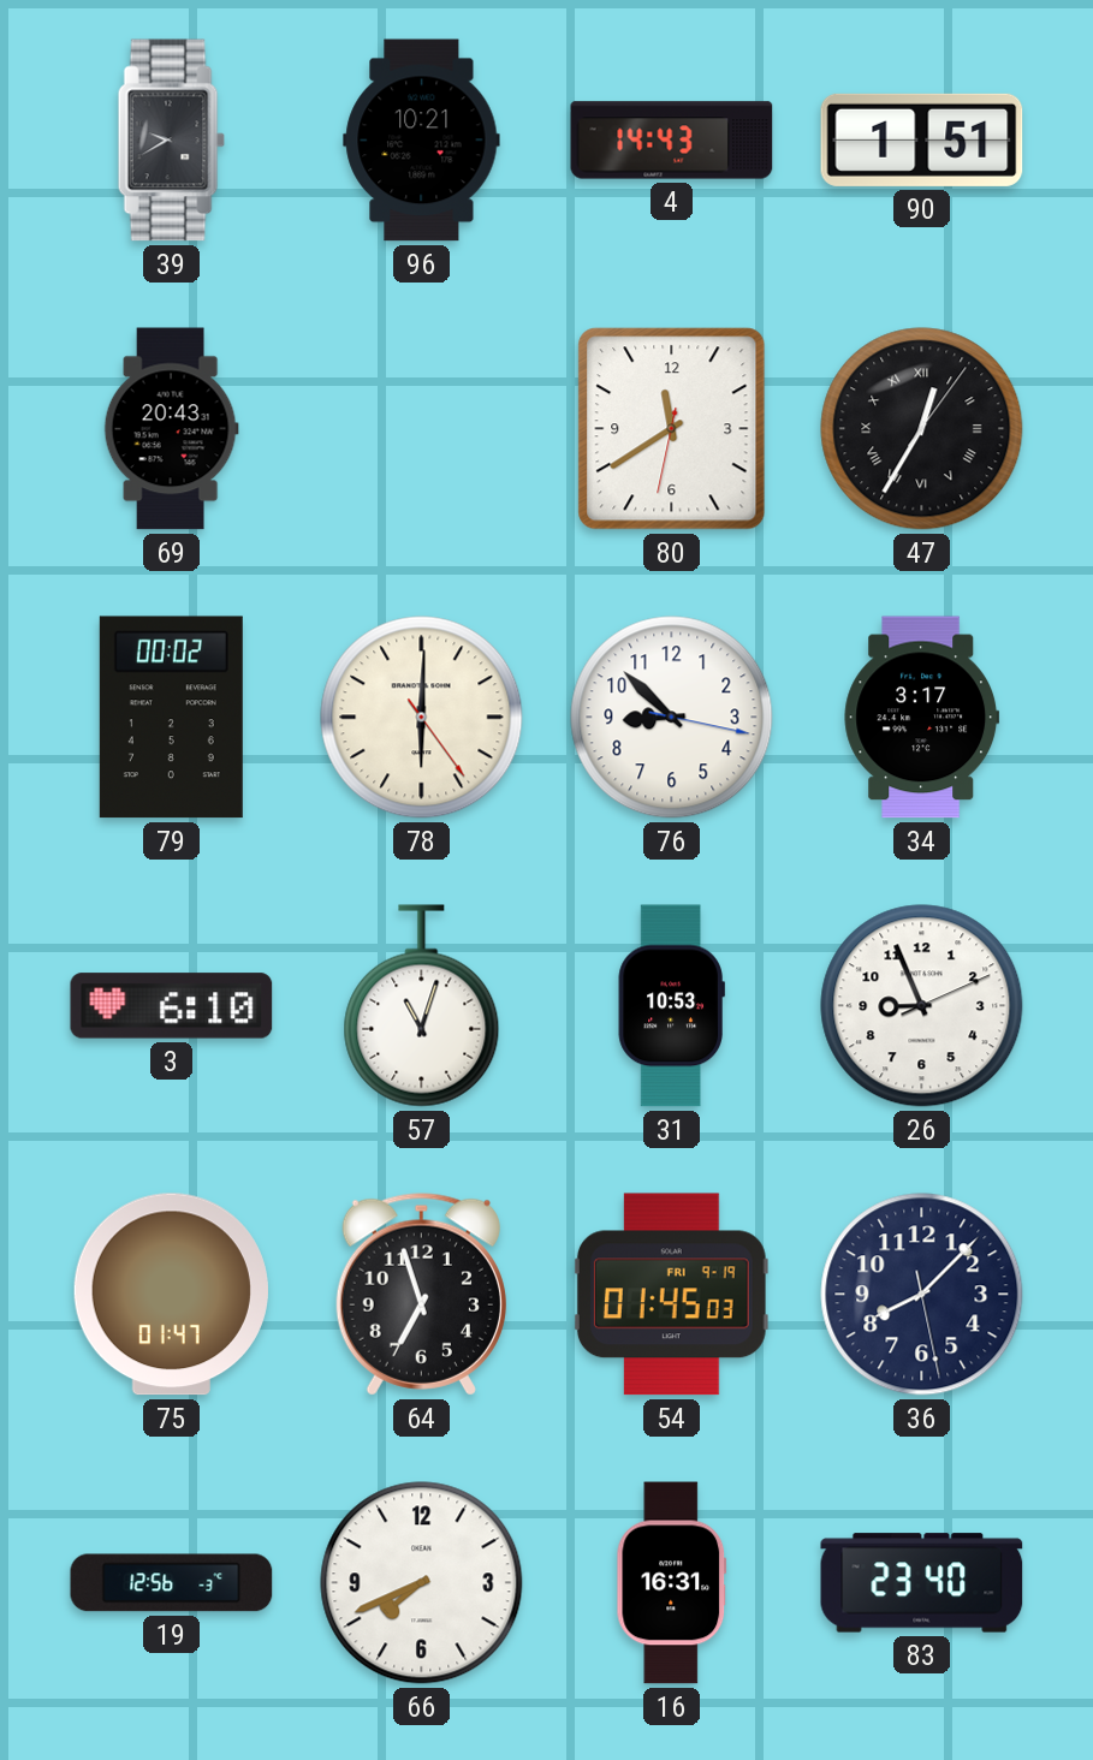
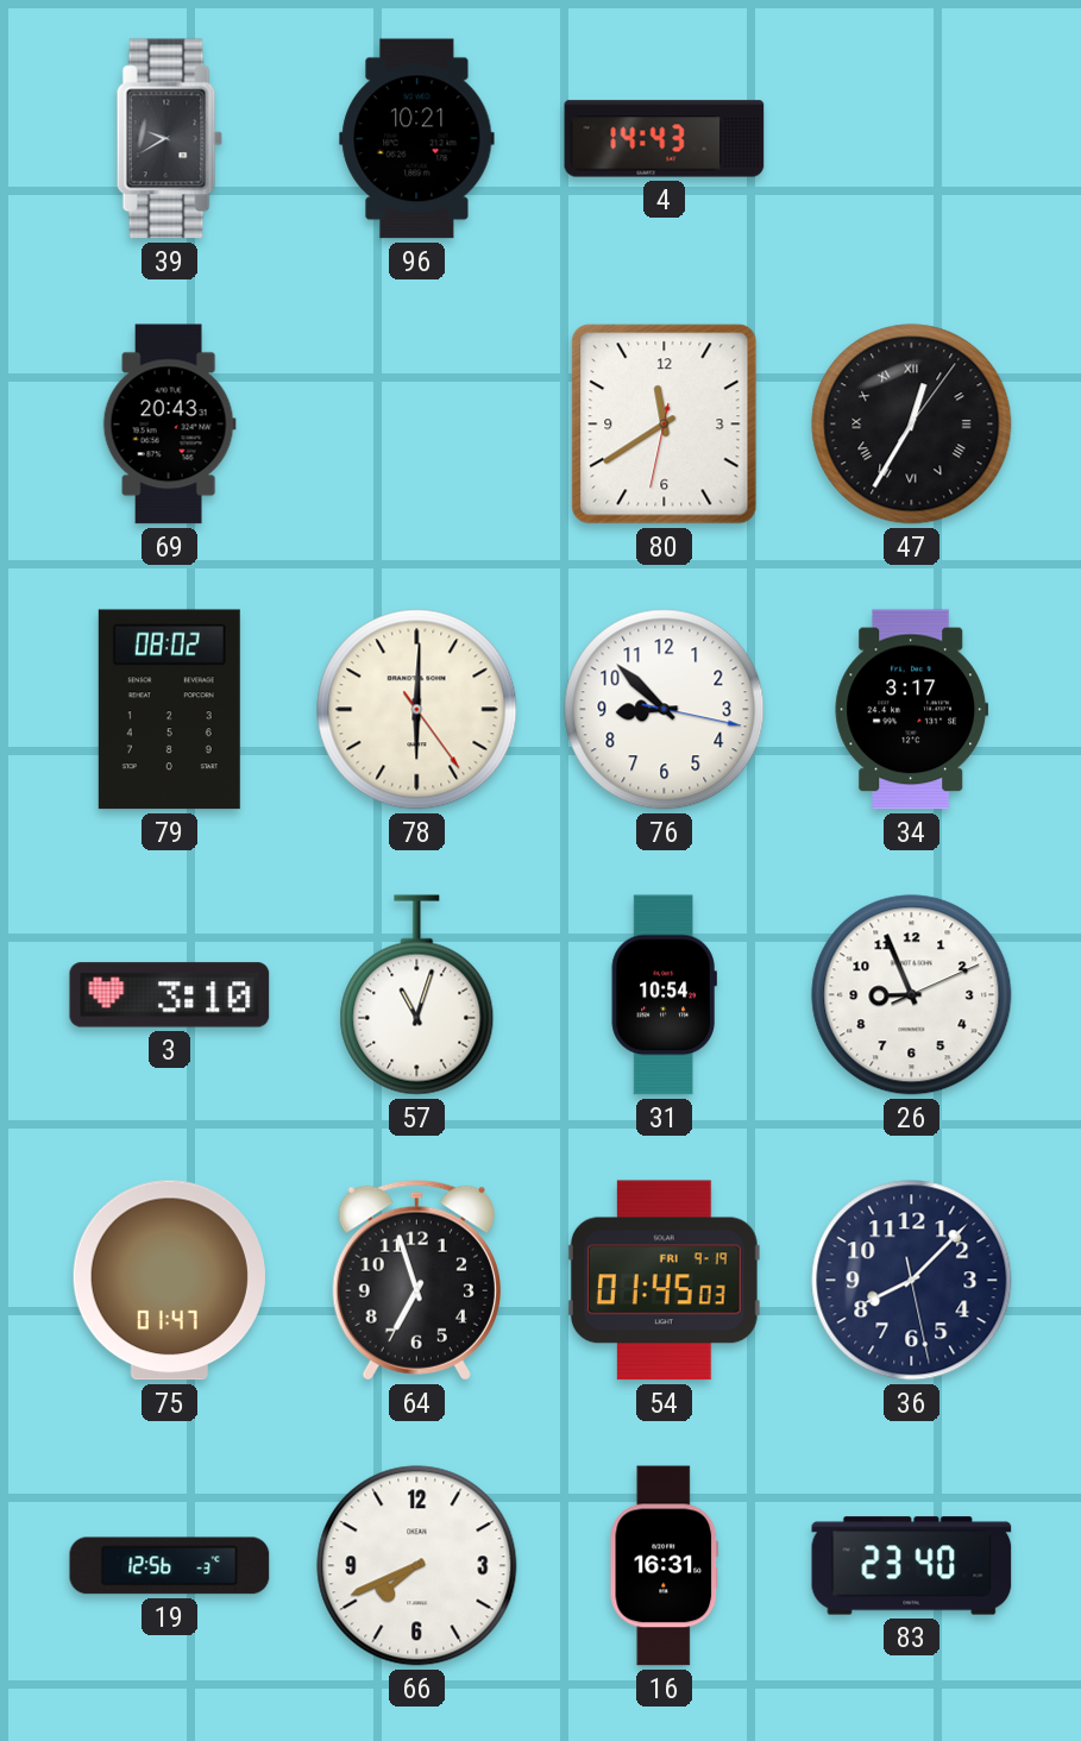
90: 1:51 -> none
79: 00:02 -> 08:02
3: 6:10 -> 3:10
31: 10:53 -> 10:54
